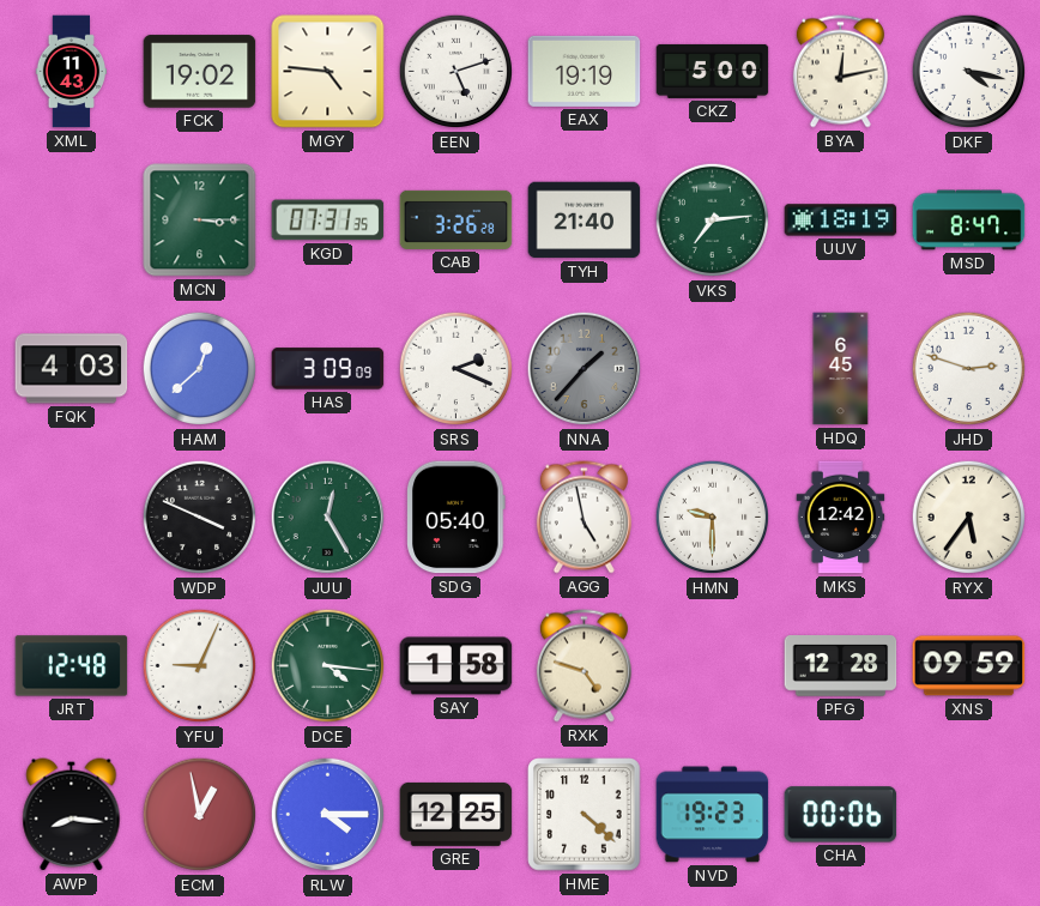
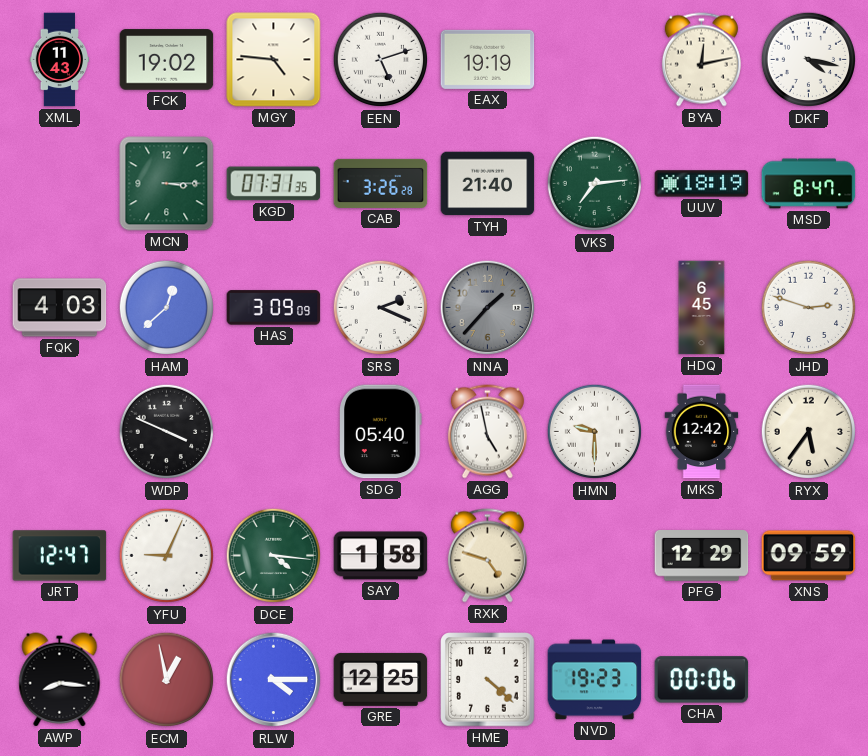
CKZ: 5:00 -> none
JUU: 12:25 -> none
JRT: 12:48 -> 12:47
PFG: 12:28 -> 12:29
